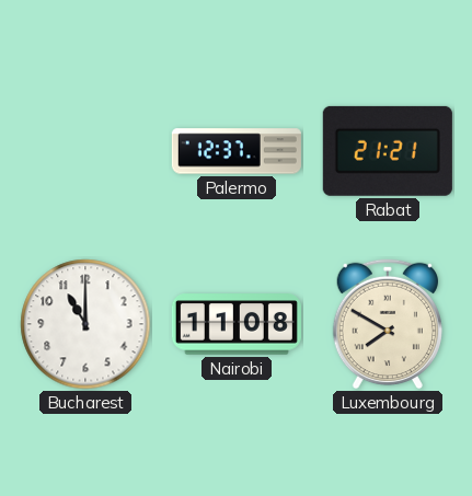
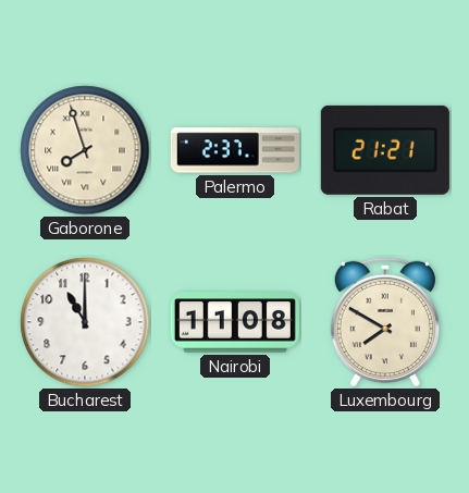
Gaborone: none -> 7:57
Palermo: 12:37 -> 2:37
